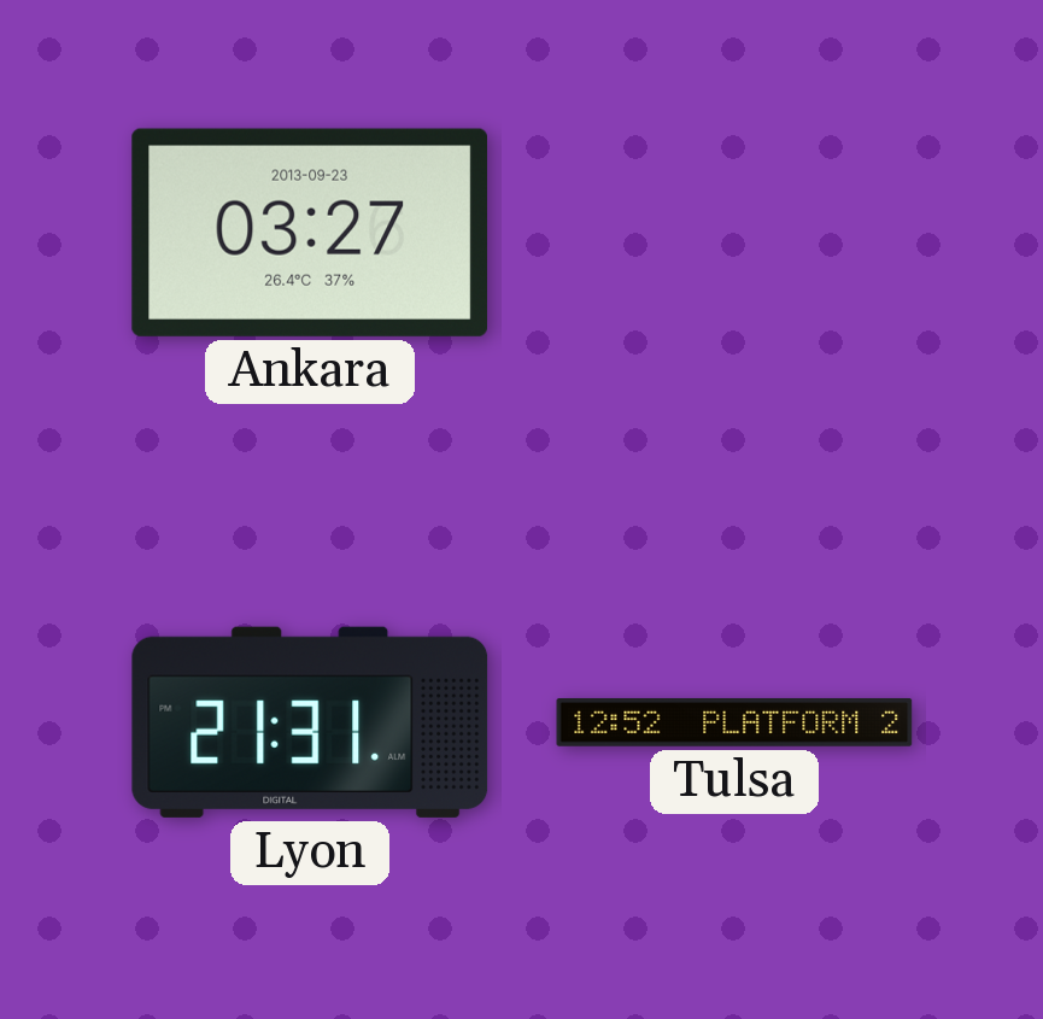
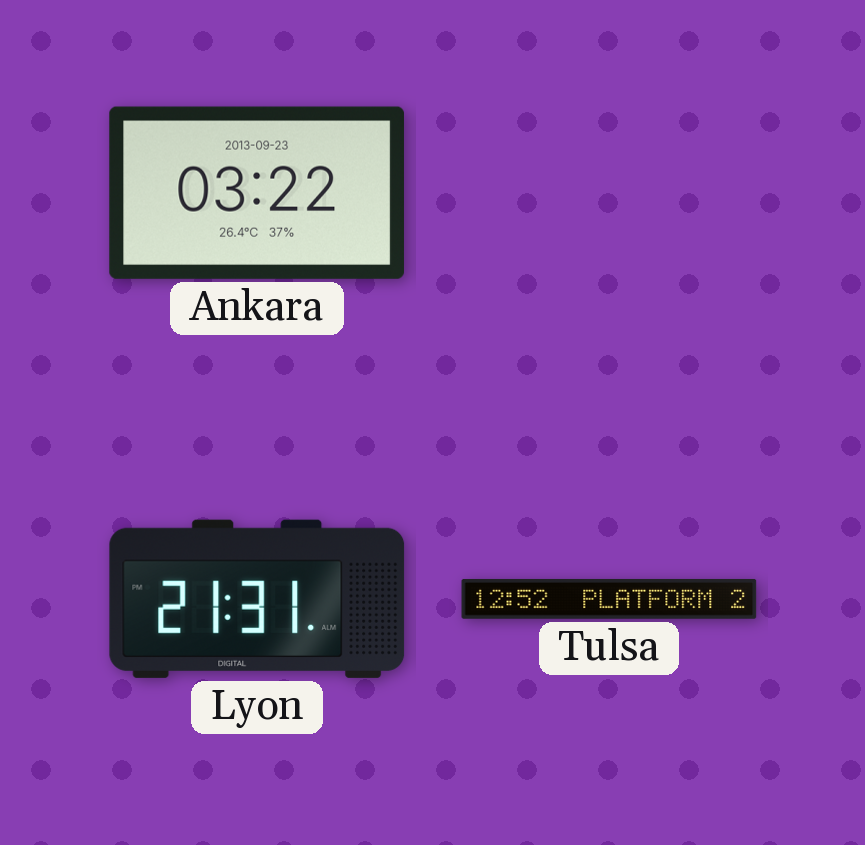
Ankara: 03:27 -> 03:22
